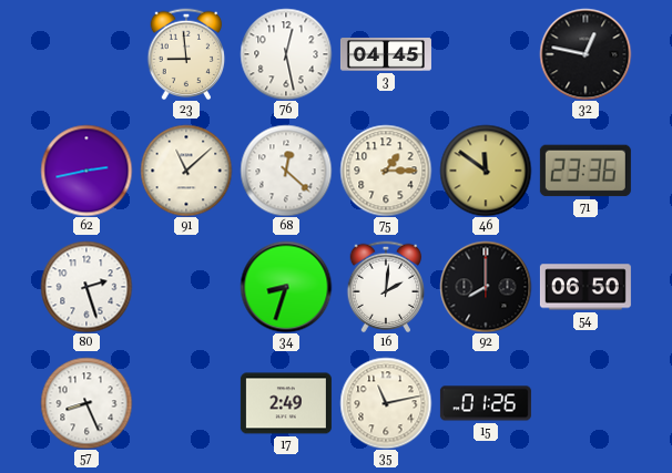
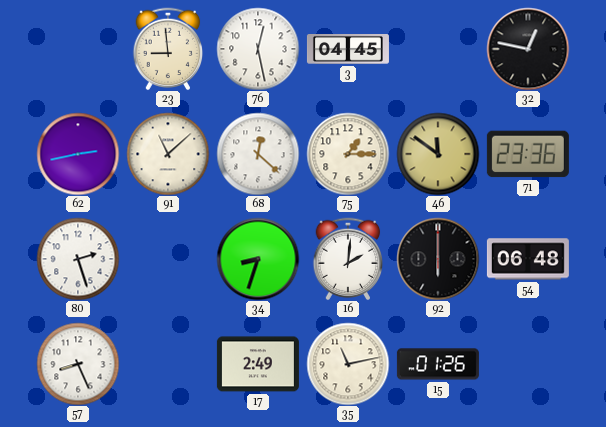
92: 8:00 -> 6:00
54: 06:50 -> 06:48
